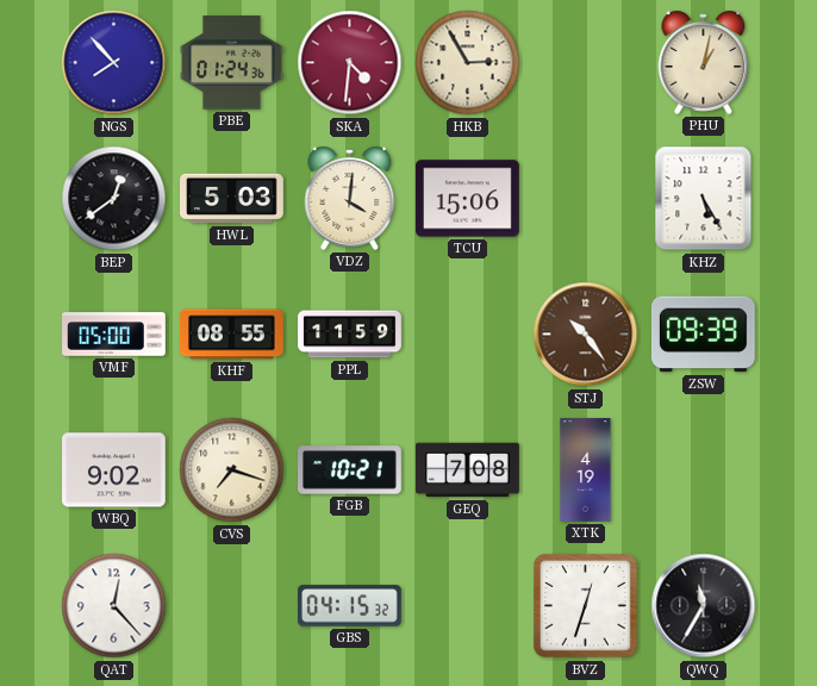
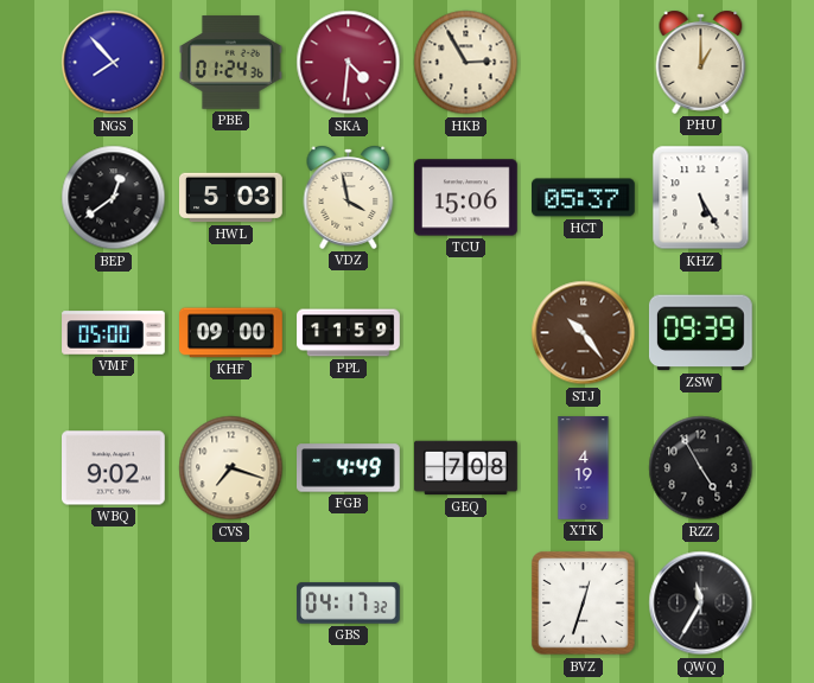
PHU: 1:02 -> 1:00
VDZ: 4:01 -> 3:58
HCT: none -> 05:37
KHF: 08:55 -> 09:00
FGB: 10:21 -> 4:49
RZZ: none -> 4:55
QAT: 12:23 -> none
GBS: 04:15 -> 04:17
